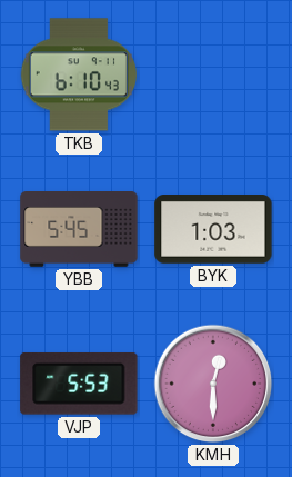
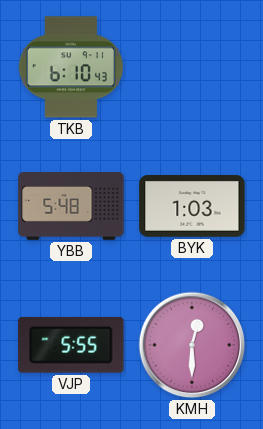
YBB: 5:45 -> 5:48
VJP: 5:53 -> 5:55
